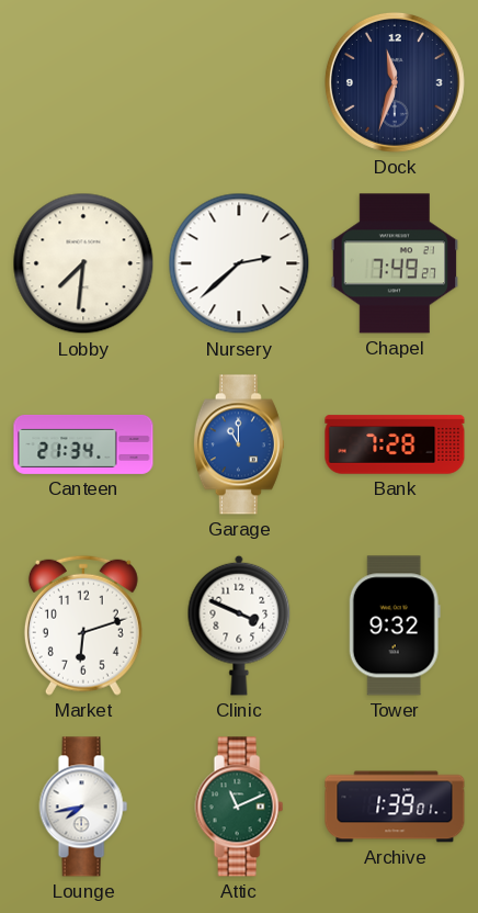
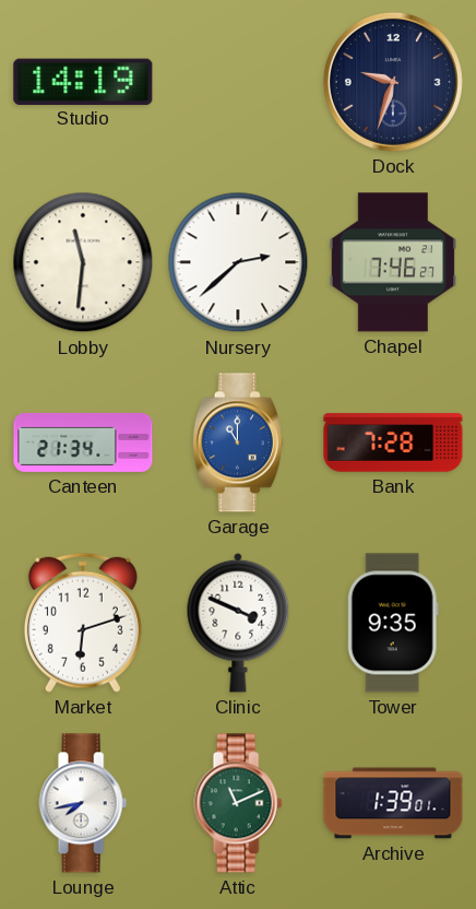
Studio: none -> 14:19
Dock: 11:33 -> 9:33
Lobby: 7:31 -> 11:31
Chapel: 7:49 -> 7:46
Tower: 9:32 -> 9:35
